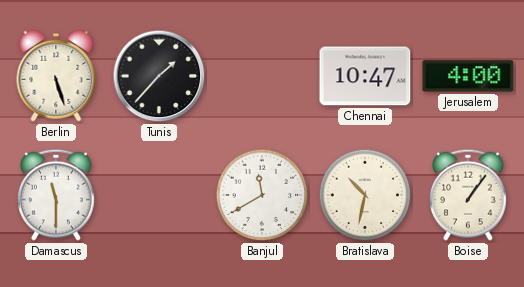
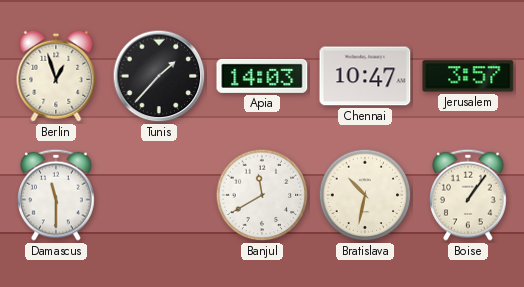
Berlin: 5:27 -> 12:57
Apia: none -> 14:03
Jerusalem: 4:00 -> 3:57
